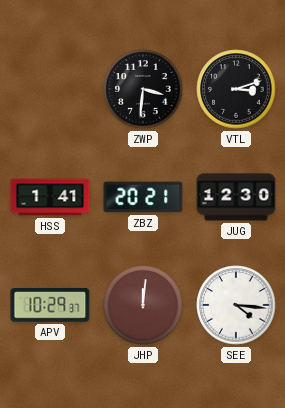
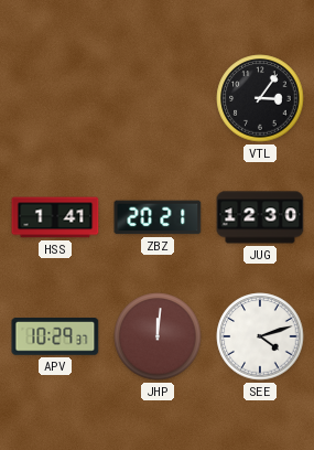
ZWP: 3:31 -> none
VTL: 3:12 -> 3:06
SEE: 4:16 -> 4:12
